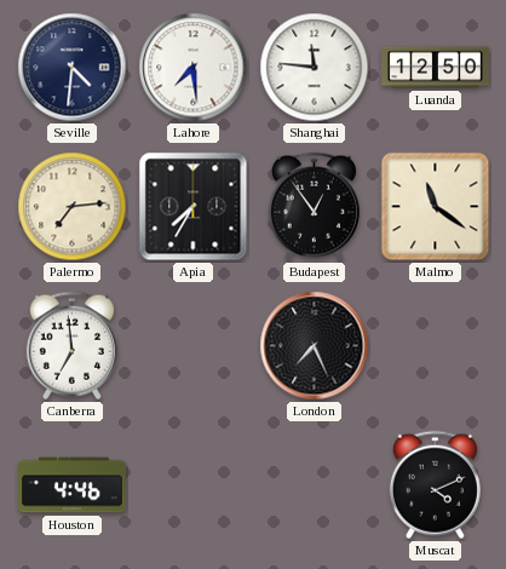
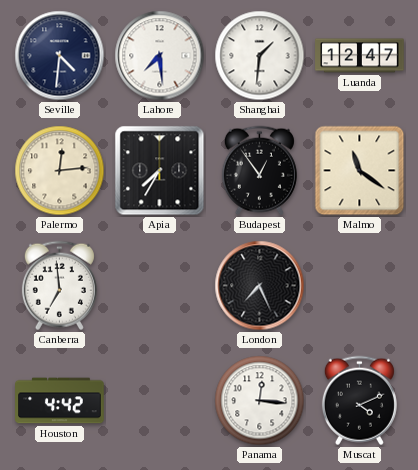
Shanghai: 11:46 -> 1:31
Luanda: 12:50 -> 12:47
Palermo: 7:14 -> 12:14
Houston: 4:46 -> 4:42
Panama: none -> 12:16
